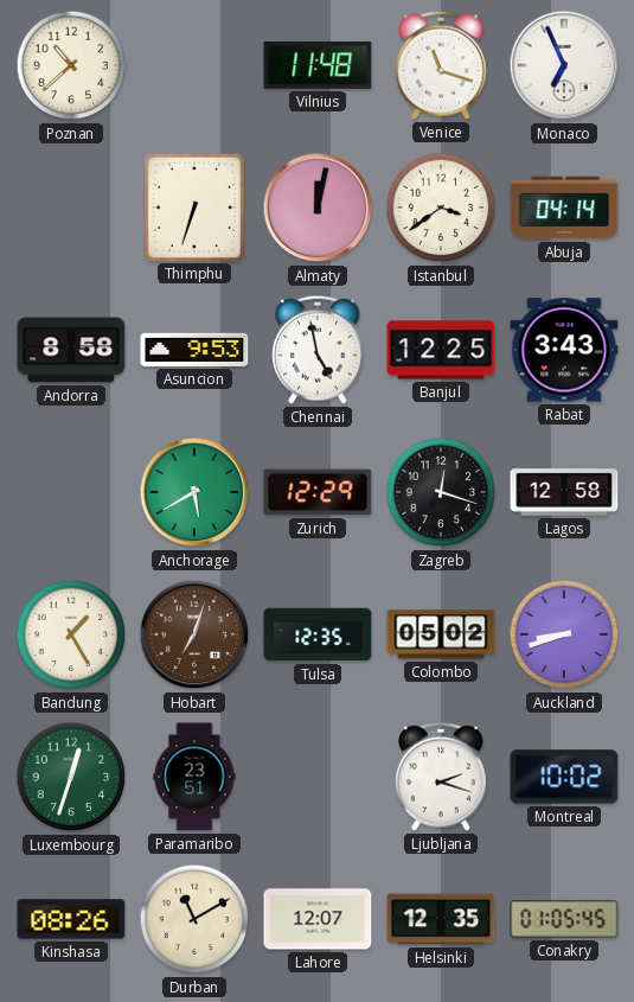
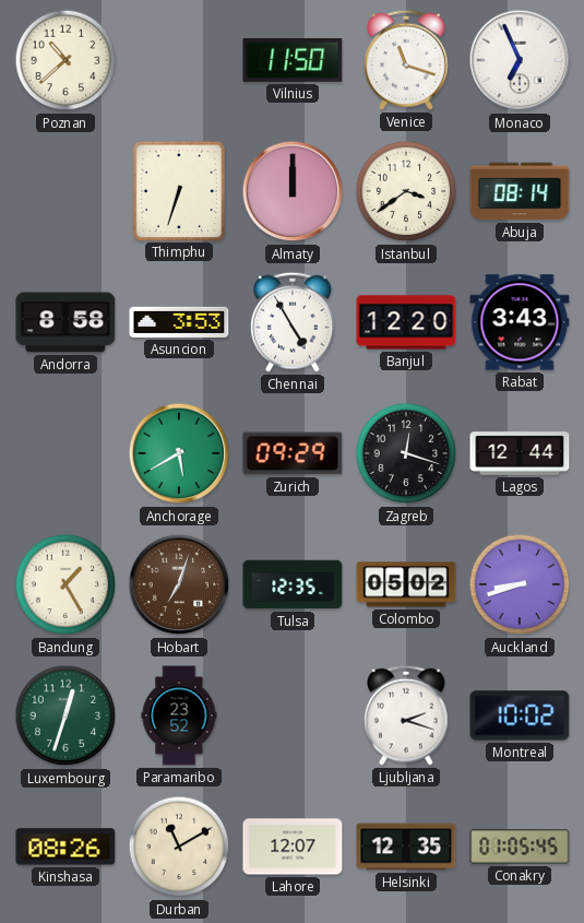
Vilnius: 11:48 -> 11:50
Almaty: 12:02 -> 12:00
Abuja: 04:14 -> 08:14
Asuncion: 9:53 -> 3:53
Chennai: 4:58 -> 4:55
Banjul: 12:25 -> 12:20
Zurich: 12:29 -> 09:29
Lagos: 12:58 -> 12:44
Paramaribo: 23:51 -> 23:52
